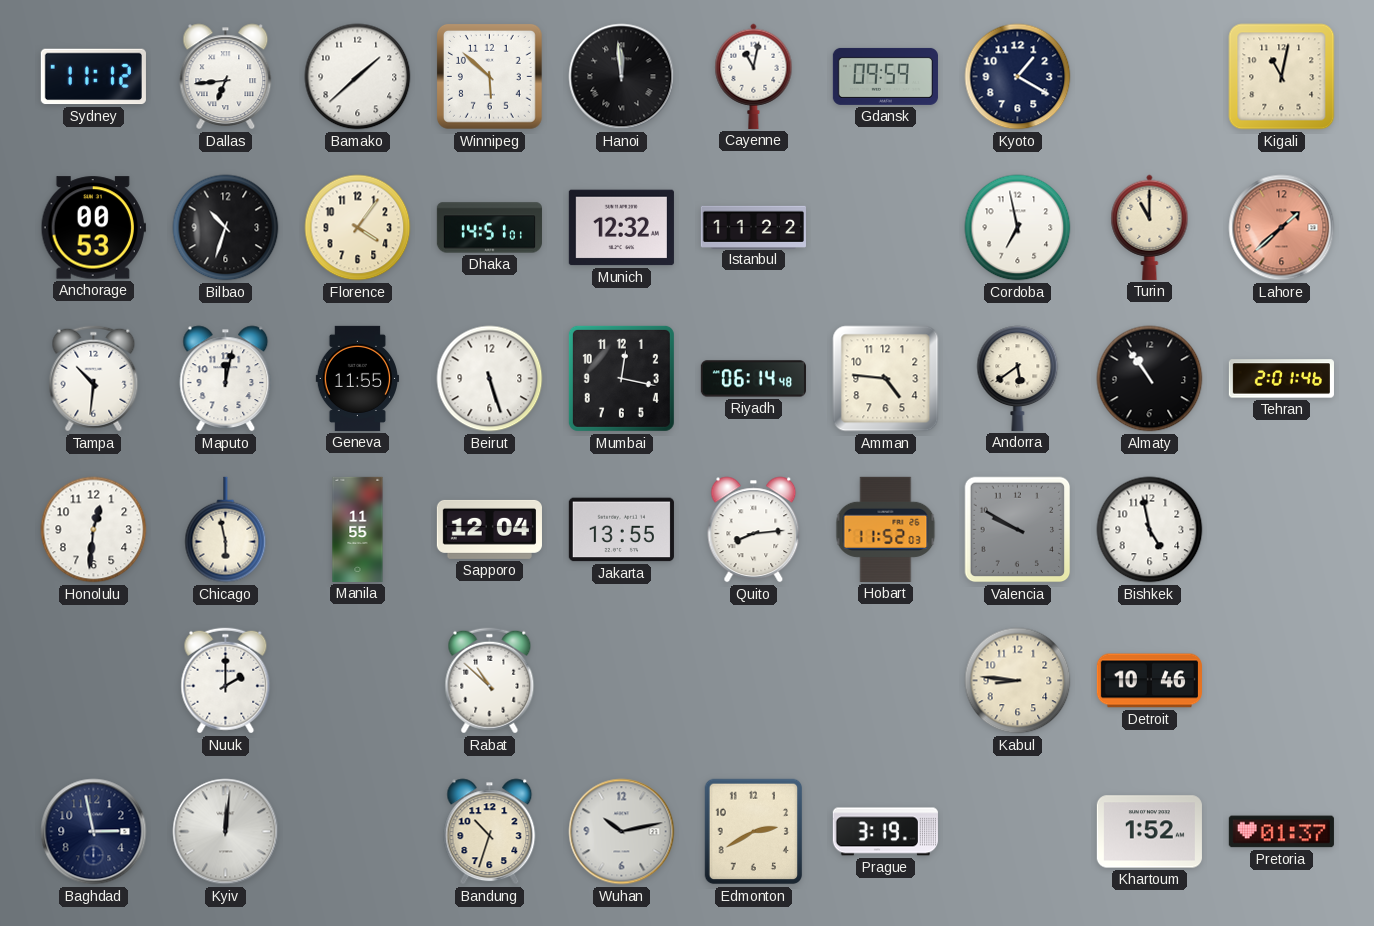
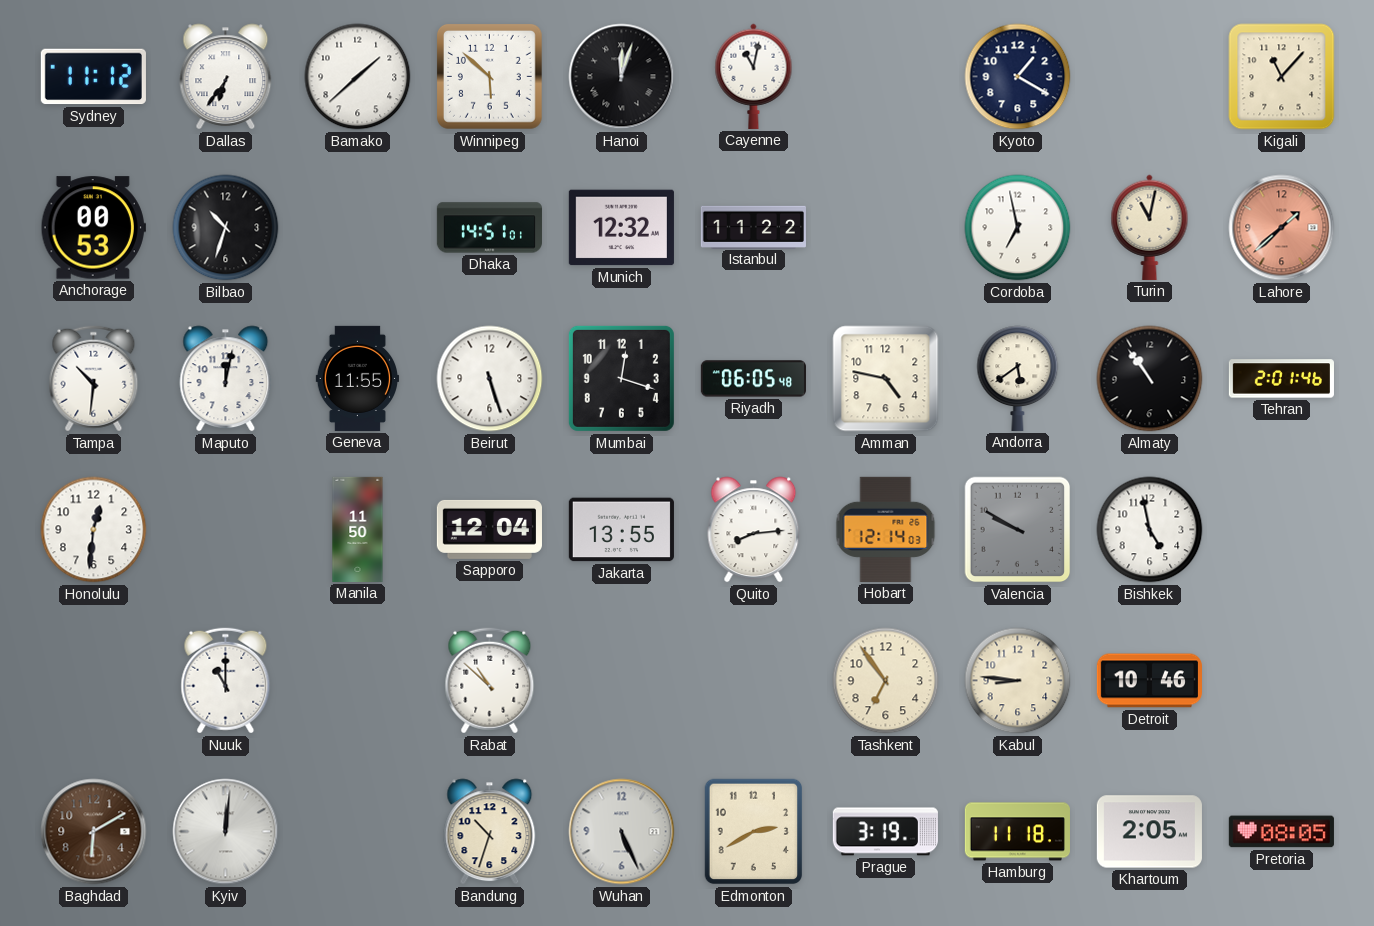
Dallas: 6:44 -> 6:36
Hanoi: 11:59 -> 12:03
Gdansk: 09:59 -> none
Kigali: 11:02 -> 11:07
Florence: 4:06 -> none
Turin: 11:00 -> 11:02
Mumbai: 12:17 -> 12:18
Riyadh: 06:14 -> 06:05
Amman: 4:46 -> 4:47
Chicago: 5:58 -> none
Manila: 11:55 -> 11:50
Hobart: 11:52 -> 12:14
Nuuk: 2:00 -> 11:00
Tashkent: none -> 6:54
Baghdad: 2:58 -> 6:10
Baghdad dial: navy -> brown
Wuhan: 10:13 -> 5:26
Hamburg: none -> 11:18
Khartoum: 1:52 -> 2:05
Pretoria: 01:37 -> 08:05
